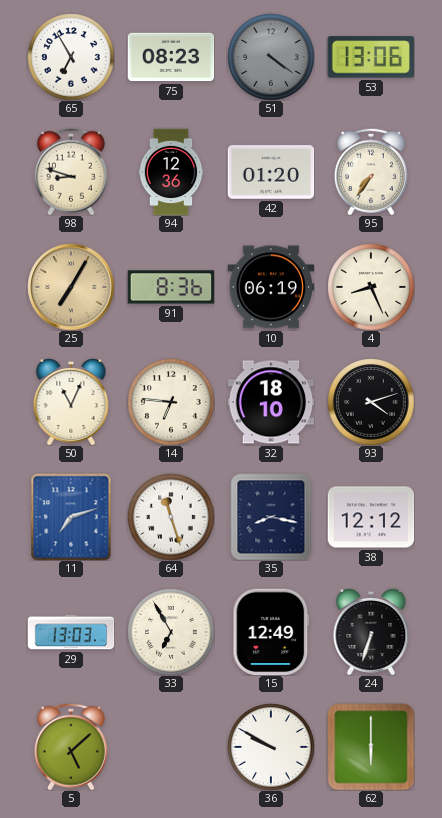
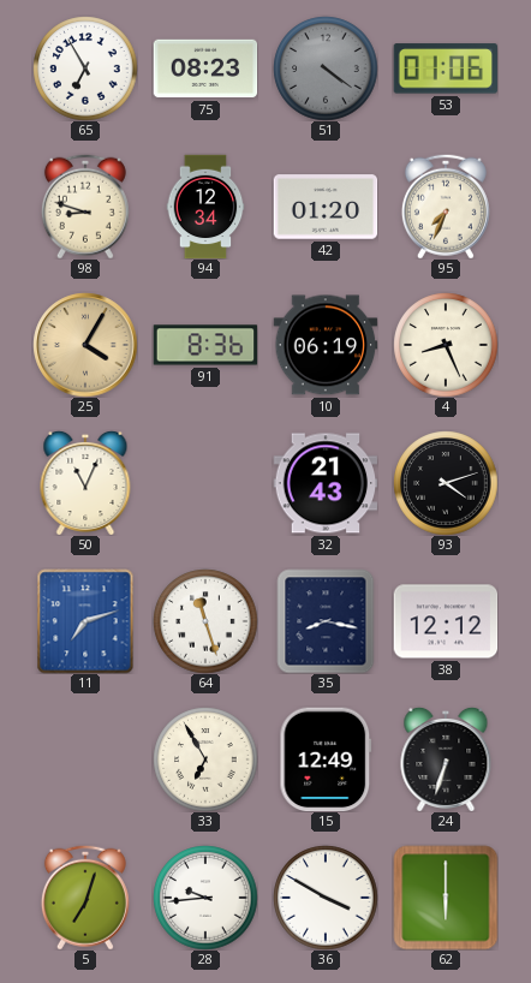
53: 13:06 -> 01:06
94: 12:36 -> 12:34
95: 7:36 -> 7:34
25: 7:05 -> 4:05
14: 6:46 -> none
32: 18:10 -> 21:43
29: 13:03 -> none
5: 5:08 -> 7:03
28: none -> 9:44
36: 9:50 -> 3:50
